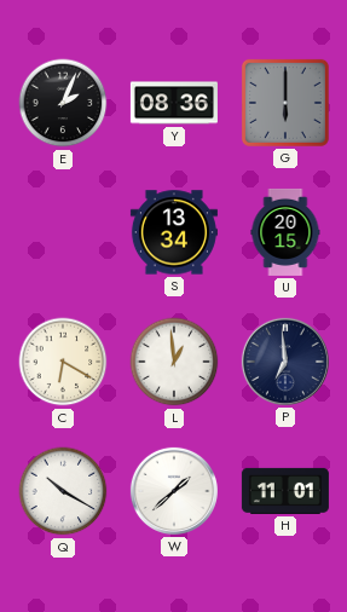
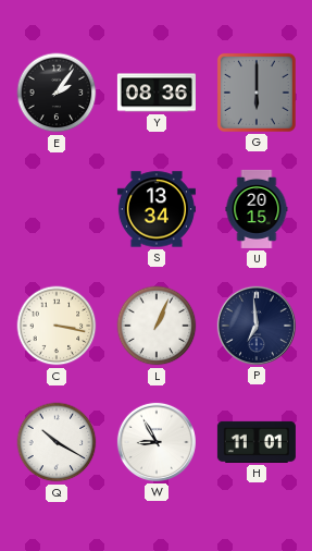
E: 2:04 -> 2:06
C: 6:20 -> 3:17
L: 12:59 -> 1:04
W: 1:38 -> 8:55
